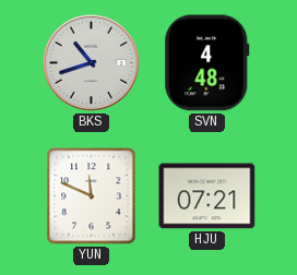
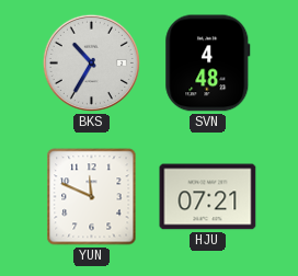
BKS: 10:42 -> 10:35
